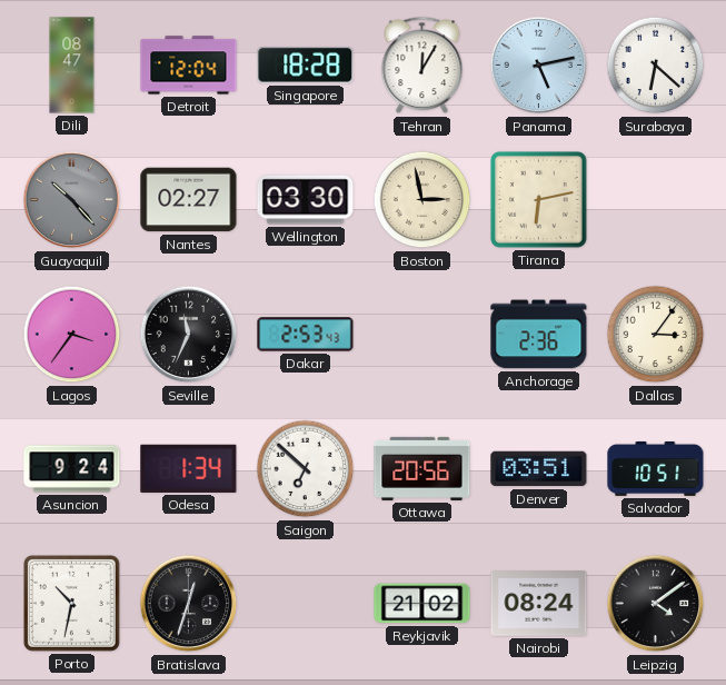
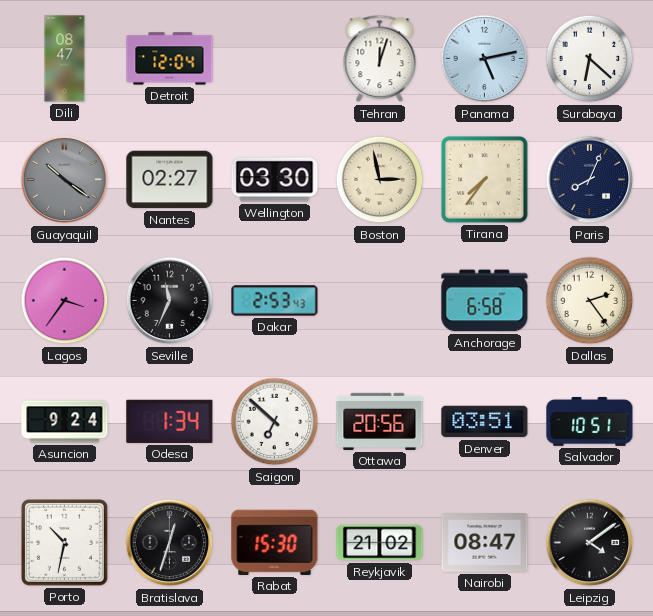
Singapore: 18:28 -> none
Tehran: 12:05 -> 12:03
Guayaquil: 10:23 -> 10:21
Tirana: 6:13 -> 7:36
Paris: none -> 8:04
Anchorage: 2:36 -> 6:58
Dallas: 3:06 -> 2:24
Rabat: none -> 15:30
Nairobi: 08:24 -> 08:47
